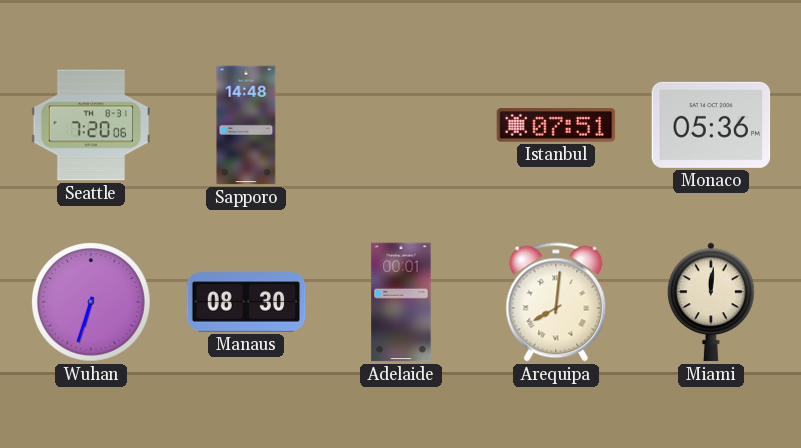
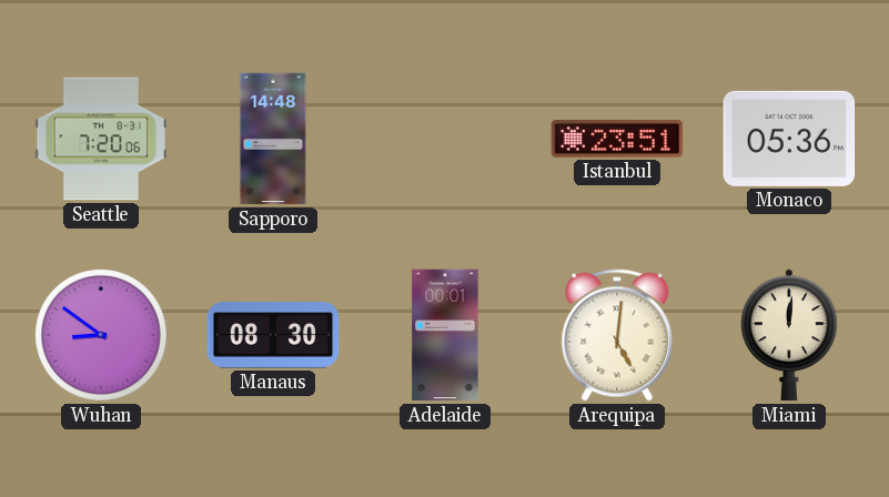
Istanbul: 07:51 -> 23:51
Wuhan: 6:33 -> 8:51
Arequipa: 8:01 -> 5:01
